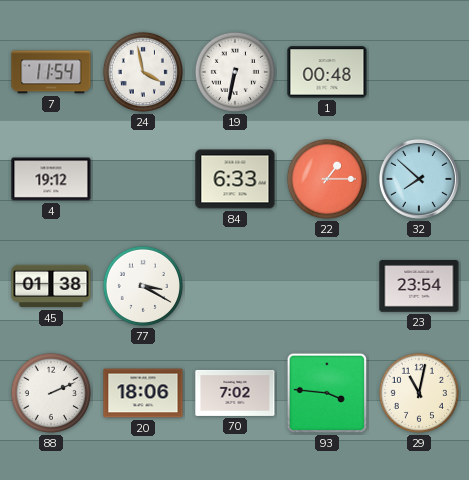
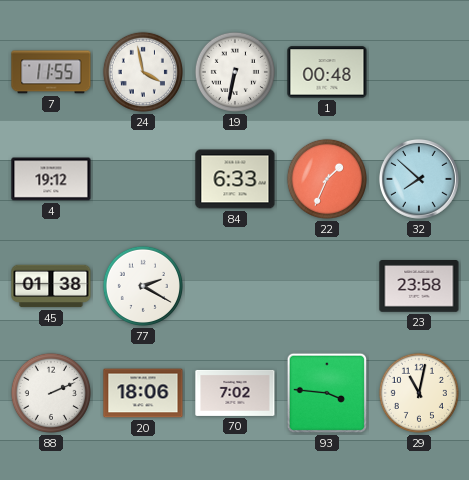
7: 11:54 -> 11:55
22: 1:15 -> 1:34
77: 3:20 -> 2:20
23: 23:54 -> 23:58
